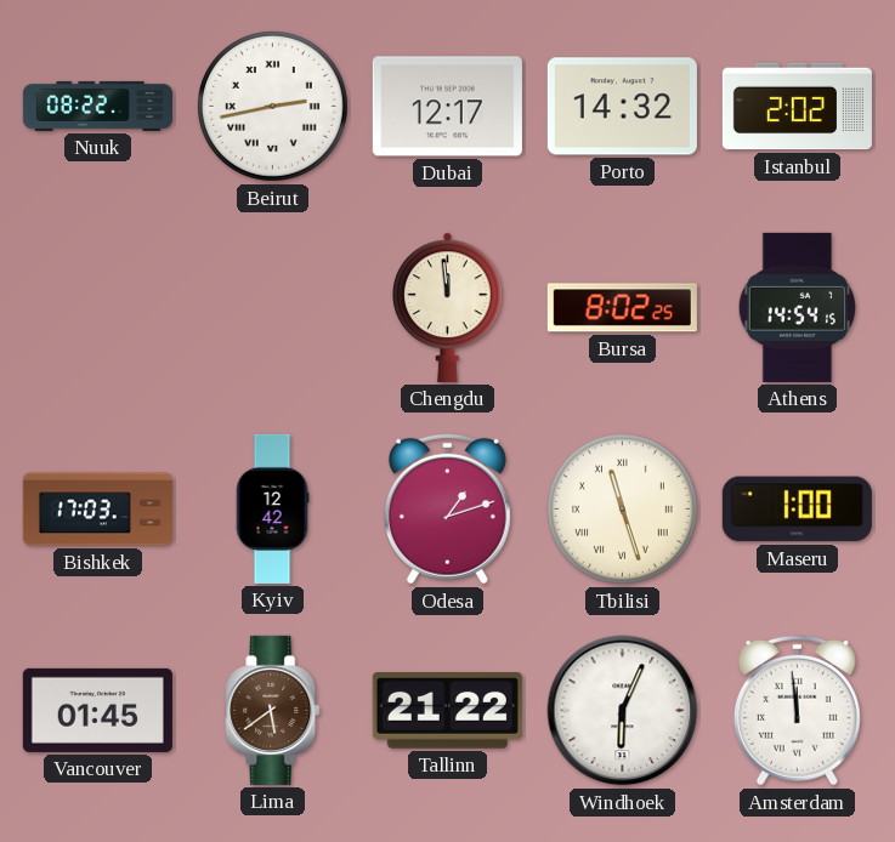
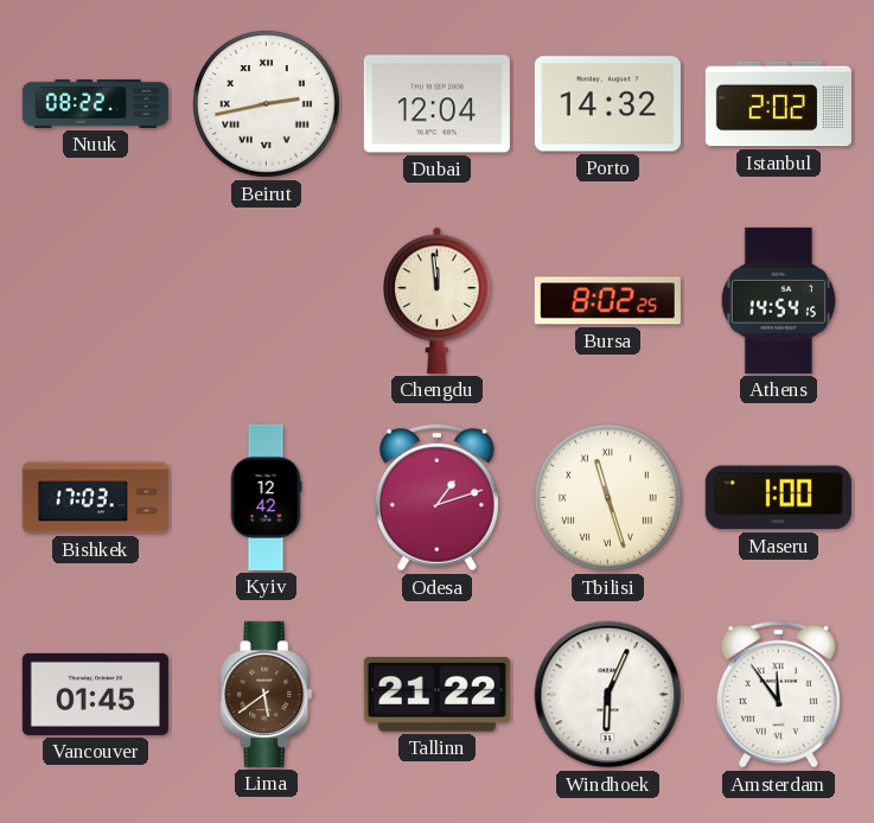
Dubai: 12:17 -> 12:04
Amsterdam: 11:59 -> 11:54
